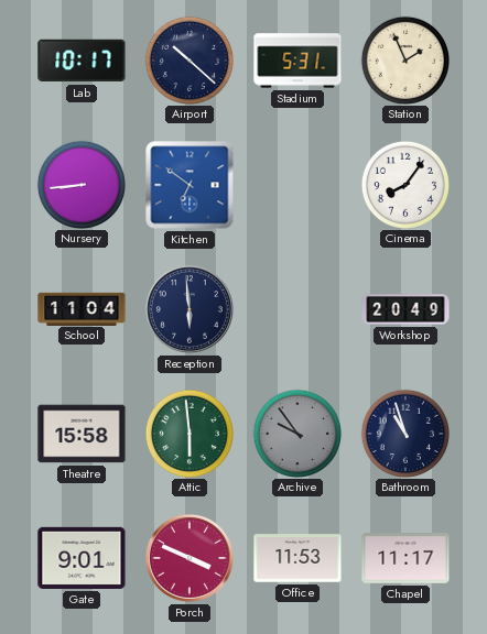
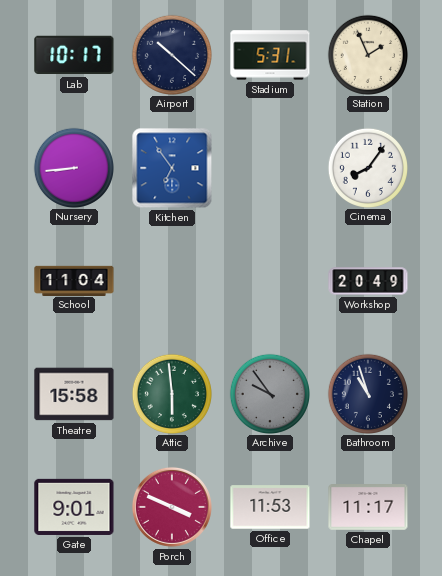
Kitchen: 6:51 -> 6:54
Reception: 5:59 -> none
